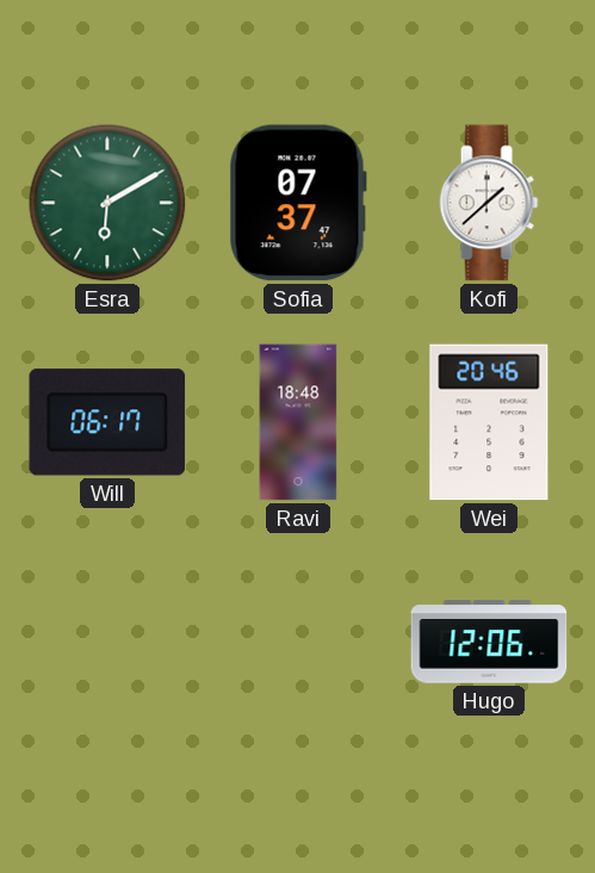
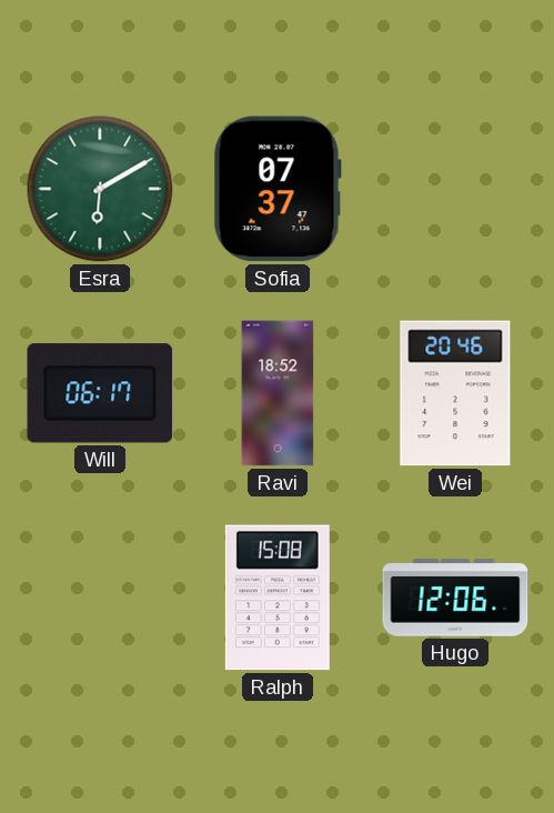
Kofi: 1:38 -> none
Ravi: 18:48 -> 18:52
Ralph: none -> 15:08
